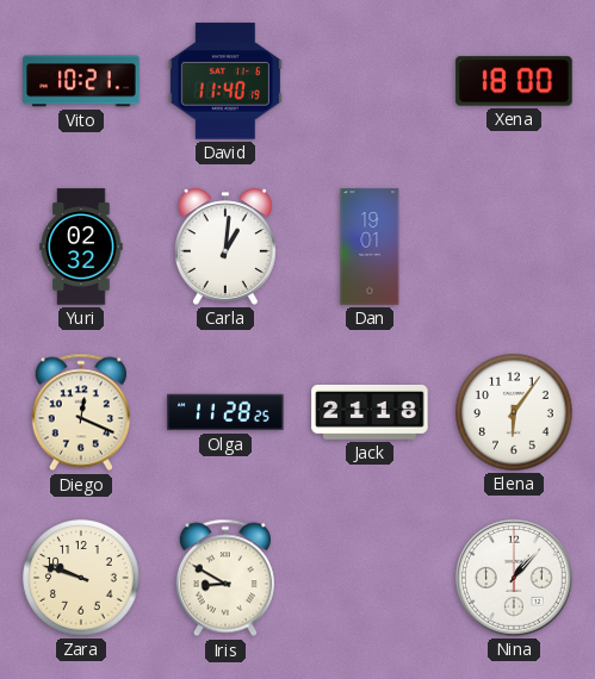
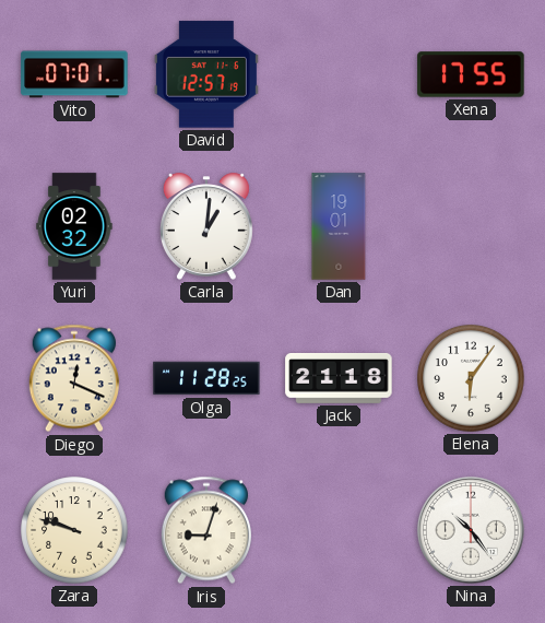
Vito: 10:21 -> 07:01
David: 11:40 -> 12:57
Xena: 18:00 -> 17:55
Iris: 8:50 -> 9:03
Nina: 1:07 -> 10:24
